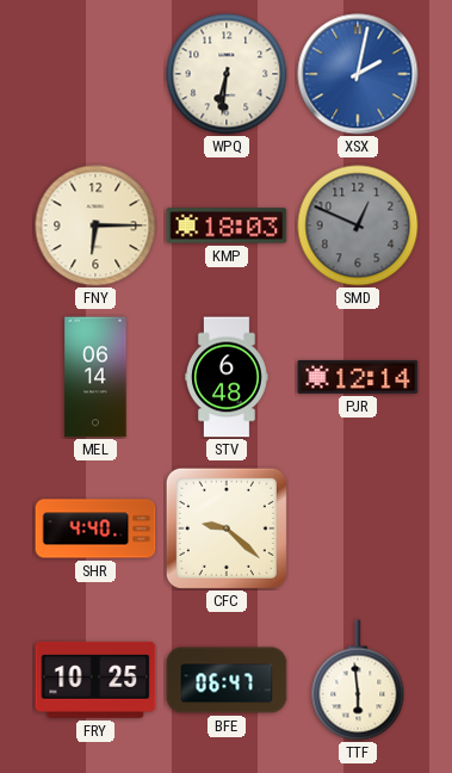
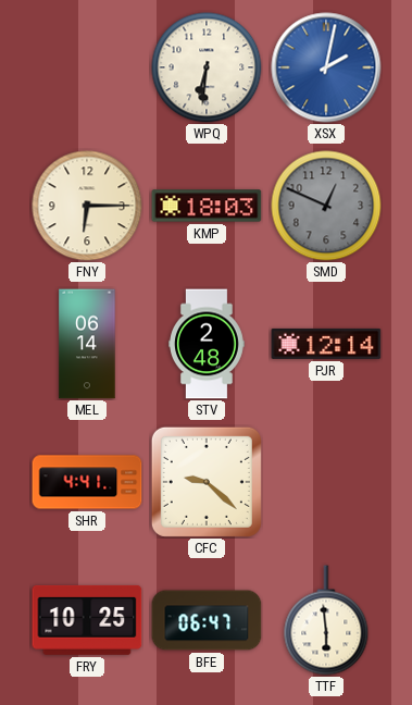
STV: 6:48 -> 2:48
SHR: 4:40 -> 4:41
